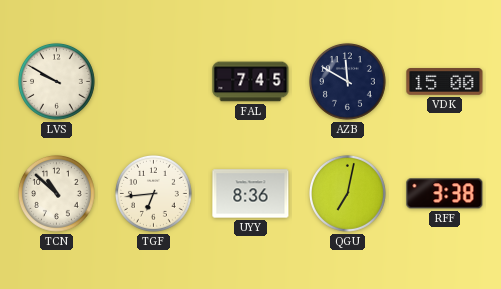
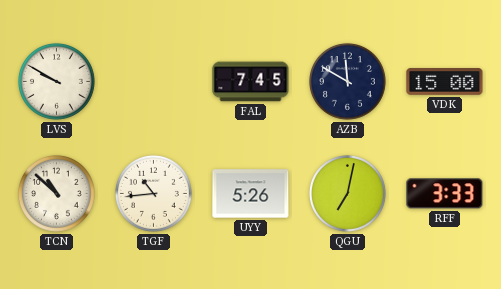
TGF: 6:44 -> 10:44
UYY: 8:36 -> 5:26
RFF: 3:38 -> 3:33
